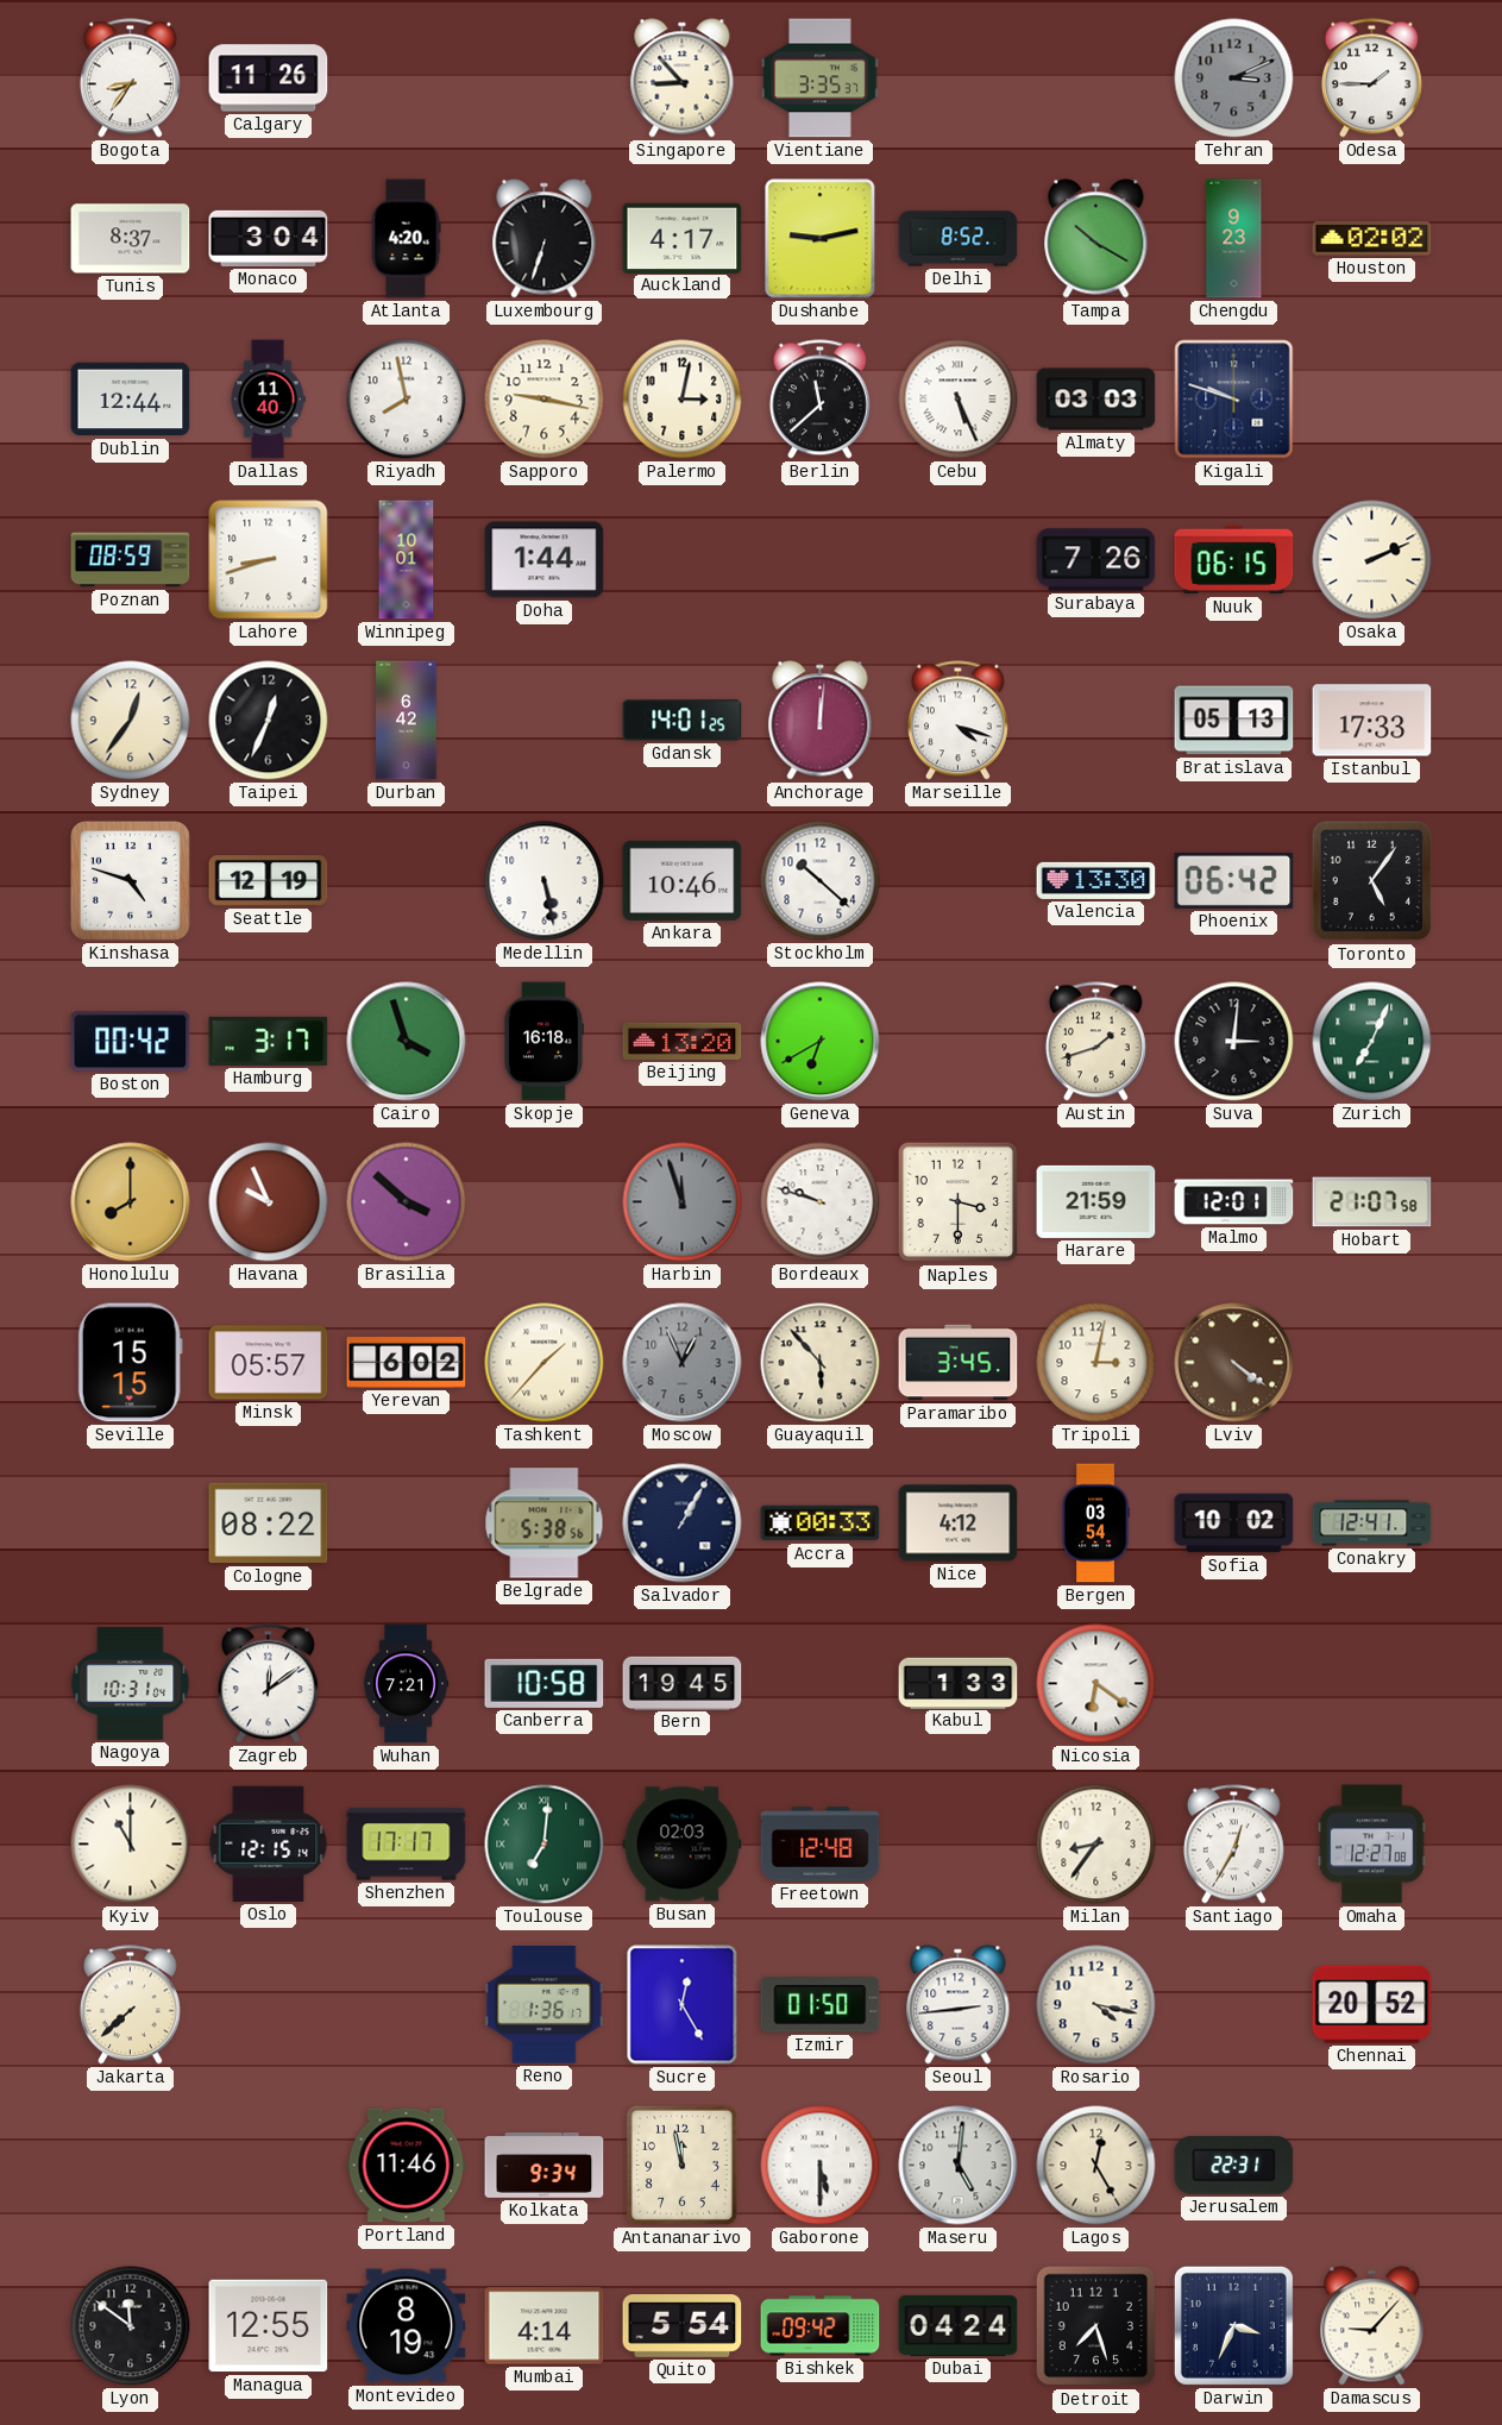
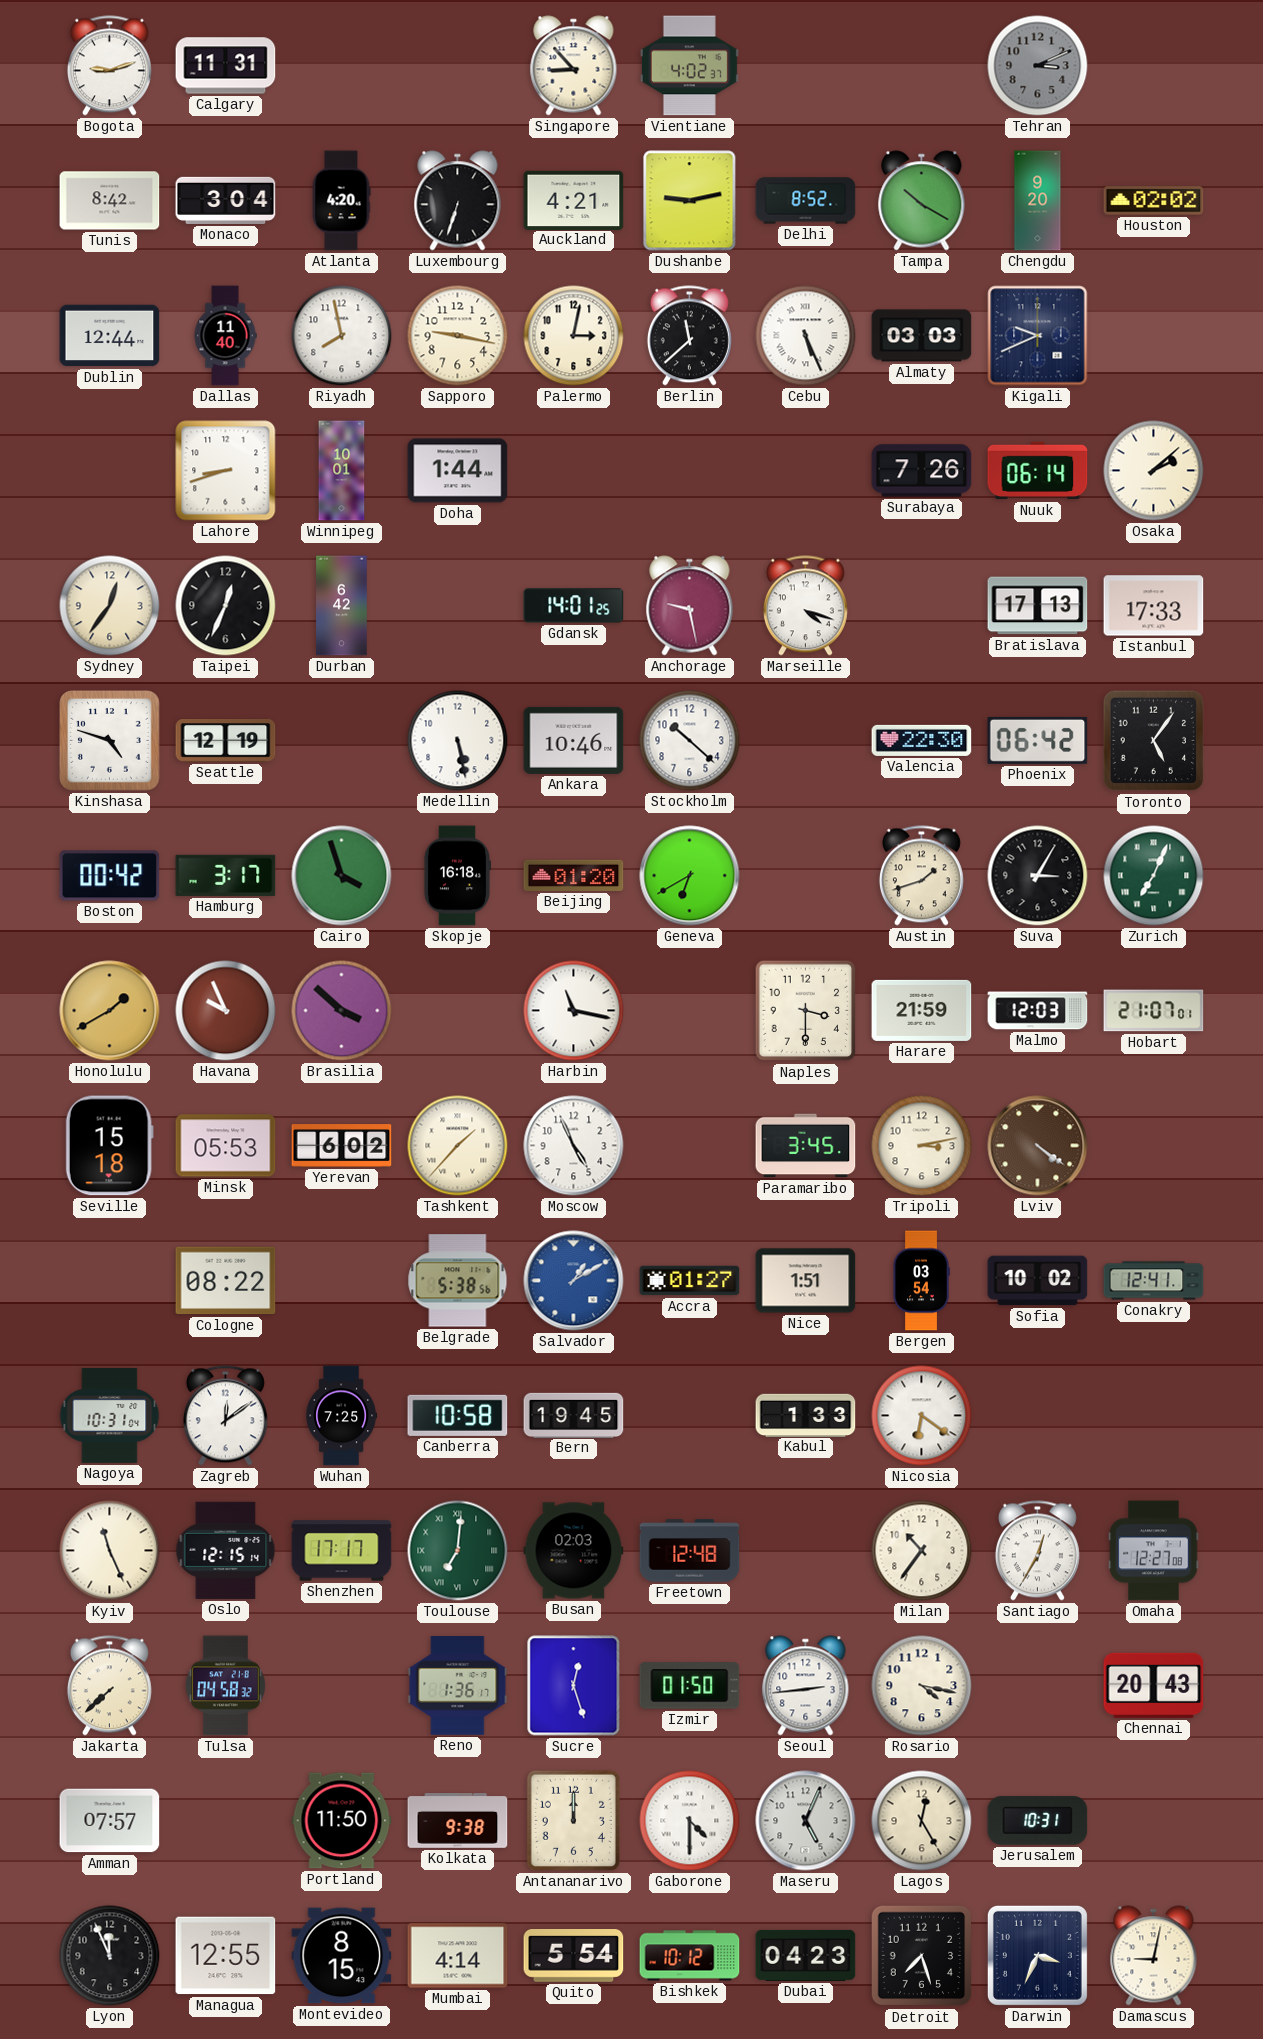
Bogota: 8:36 -> 9:12
Calgary: 11:26 -> 11:31
Vientiane: 3:35 -> 4:02
Odesa: 1:45 -> none
Tunis: 8:37 -> 8:42
Auckland: 4:17 -> 4:21
Chengdu: 9:23 -> 9:20
Kigali: 9:48 -> 9:41
Poznan: 08:59 -> none
Nuuk: 06:15 -> 06:14
Osaka: 2:11 -> 2:08
Anchorage: 12:01 -> 9:28
Bratislava: 05:13 -> 17:13
Valencia: 13:30 -> 22:30
Beijing: 13:20 -> 01:20
Suva: 3:01 -> 3:05
Honolulu: 8:00 -> 1:40
Harbin: 11:57 -> 11:17
Harbin dial: grey -> white
Bordeaux: 9:48 -> none
Malmo: 12:01 -> 12:03
Hobart: 21:07:58 -> 21:07:01
Seville: 15:15 -> 15:18
Minsk: 05:57 -> 05:53
Moscow: 12:56 -> 4:56
Moscow dial: grey -> white
Guayaquil: 5:53 -> none
Tripoli: 3:02 -> 3:13
Salvador: 1:05 -> 1:10
Salvador dial: navy -> blue
Accra: 00:33 -> 01:27
Nice: 4:12 -> 1:51
Wuhan: 7:21 -> 7:25
Kyiv: 11:00 -> 11:26
Milan: 8:36 -> 10:36
Tulsa: none -> 04:58
Sucre: 12:25 -> 12:27
Chennai: 20:52 -> 20:43
Amman: none -> 07:57
Portland: 11:46 -> 11:50
Kolkata: 9:34 -> 9:38
Antananarivo: 11:58 -> 12:00
Gaborone: 5:30 -> 4:30
Maseru: 5:01 -> 5:04
Jerusalem: 22:31 -> 10:31
Lyon: 11:51 -> 11:56
Montevideo: 8:19 -> 8:15
Bishkek: 09:42 -> 10:12
Dubai: 04:24 -> 04:23
Damascus: 9:07 -> 9:02
